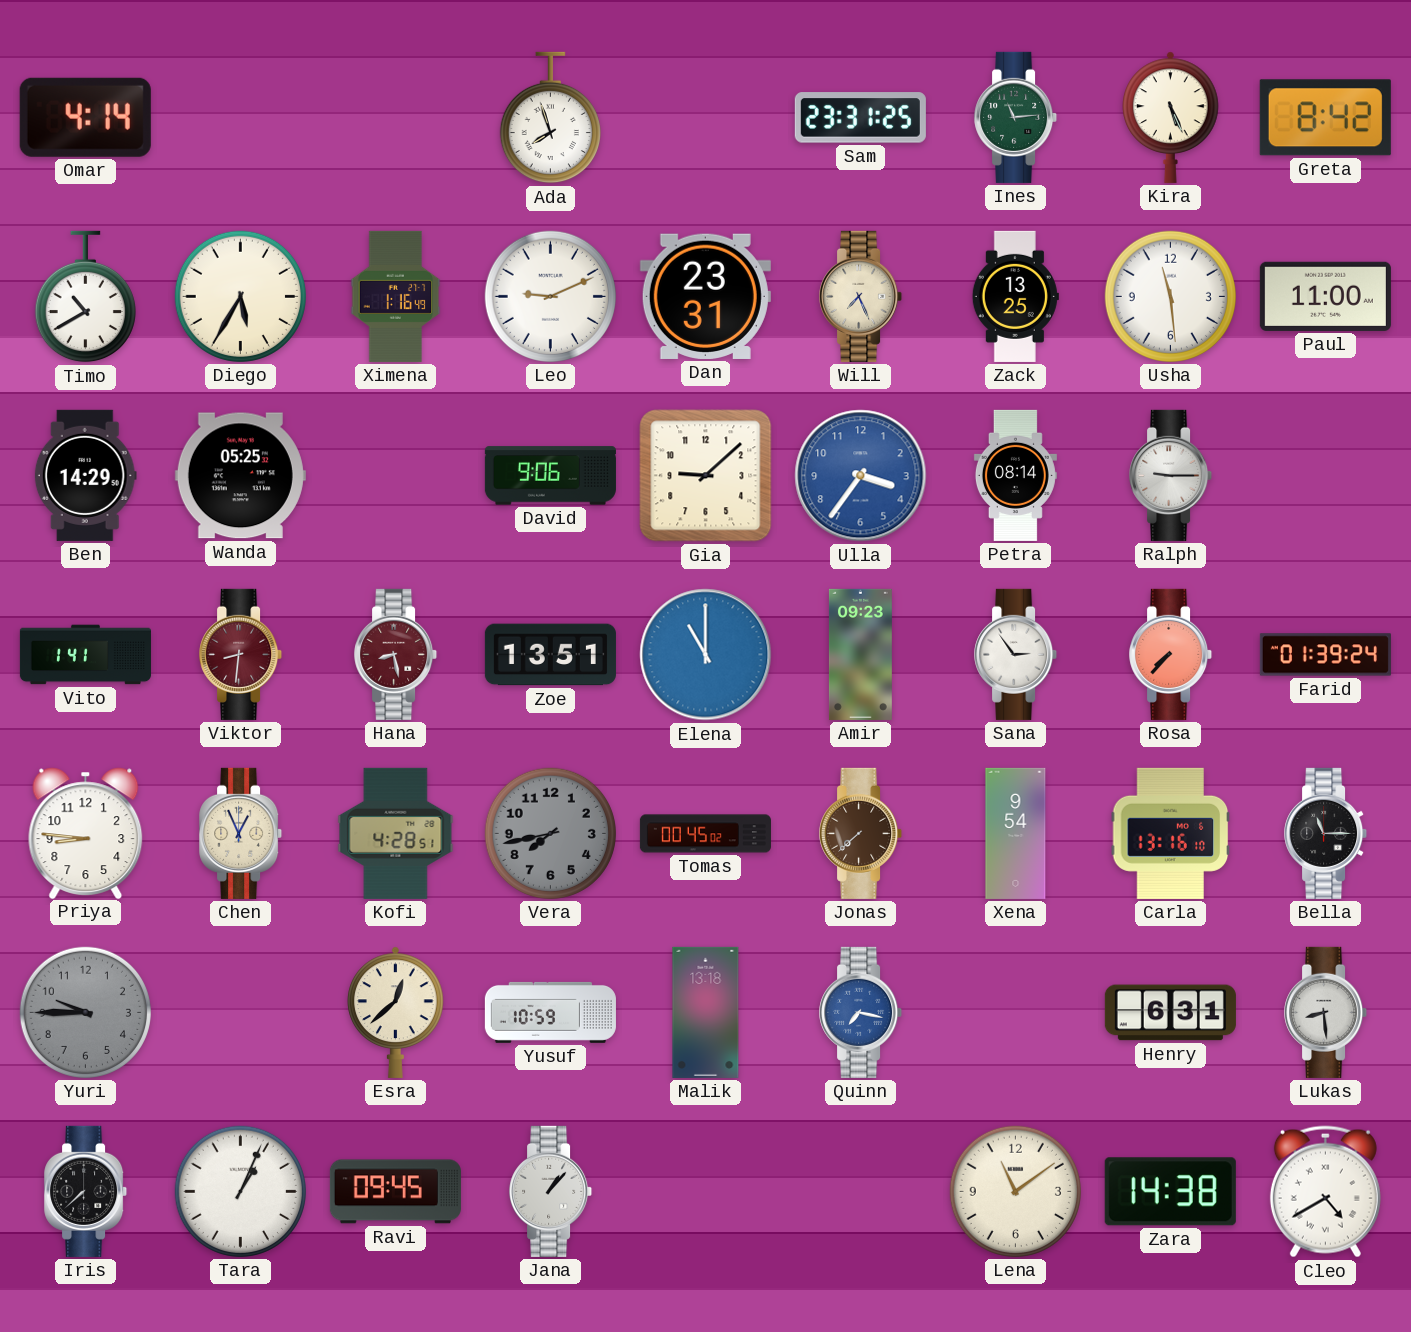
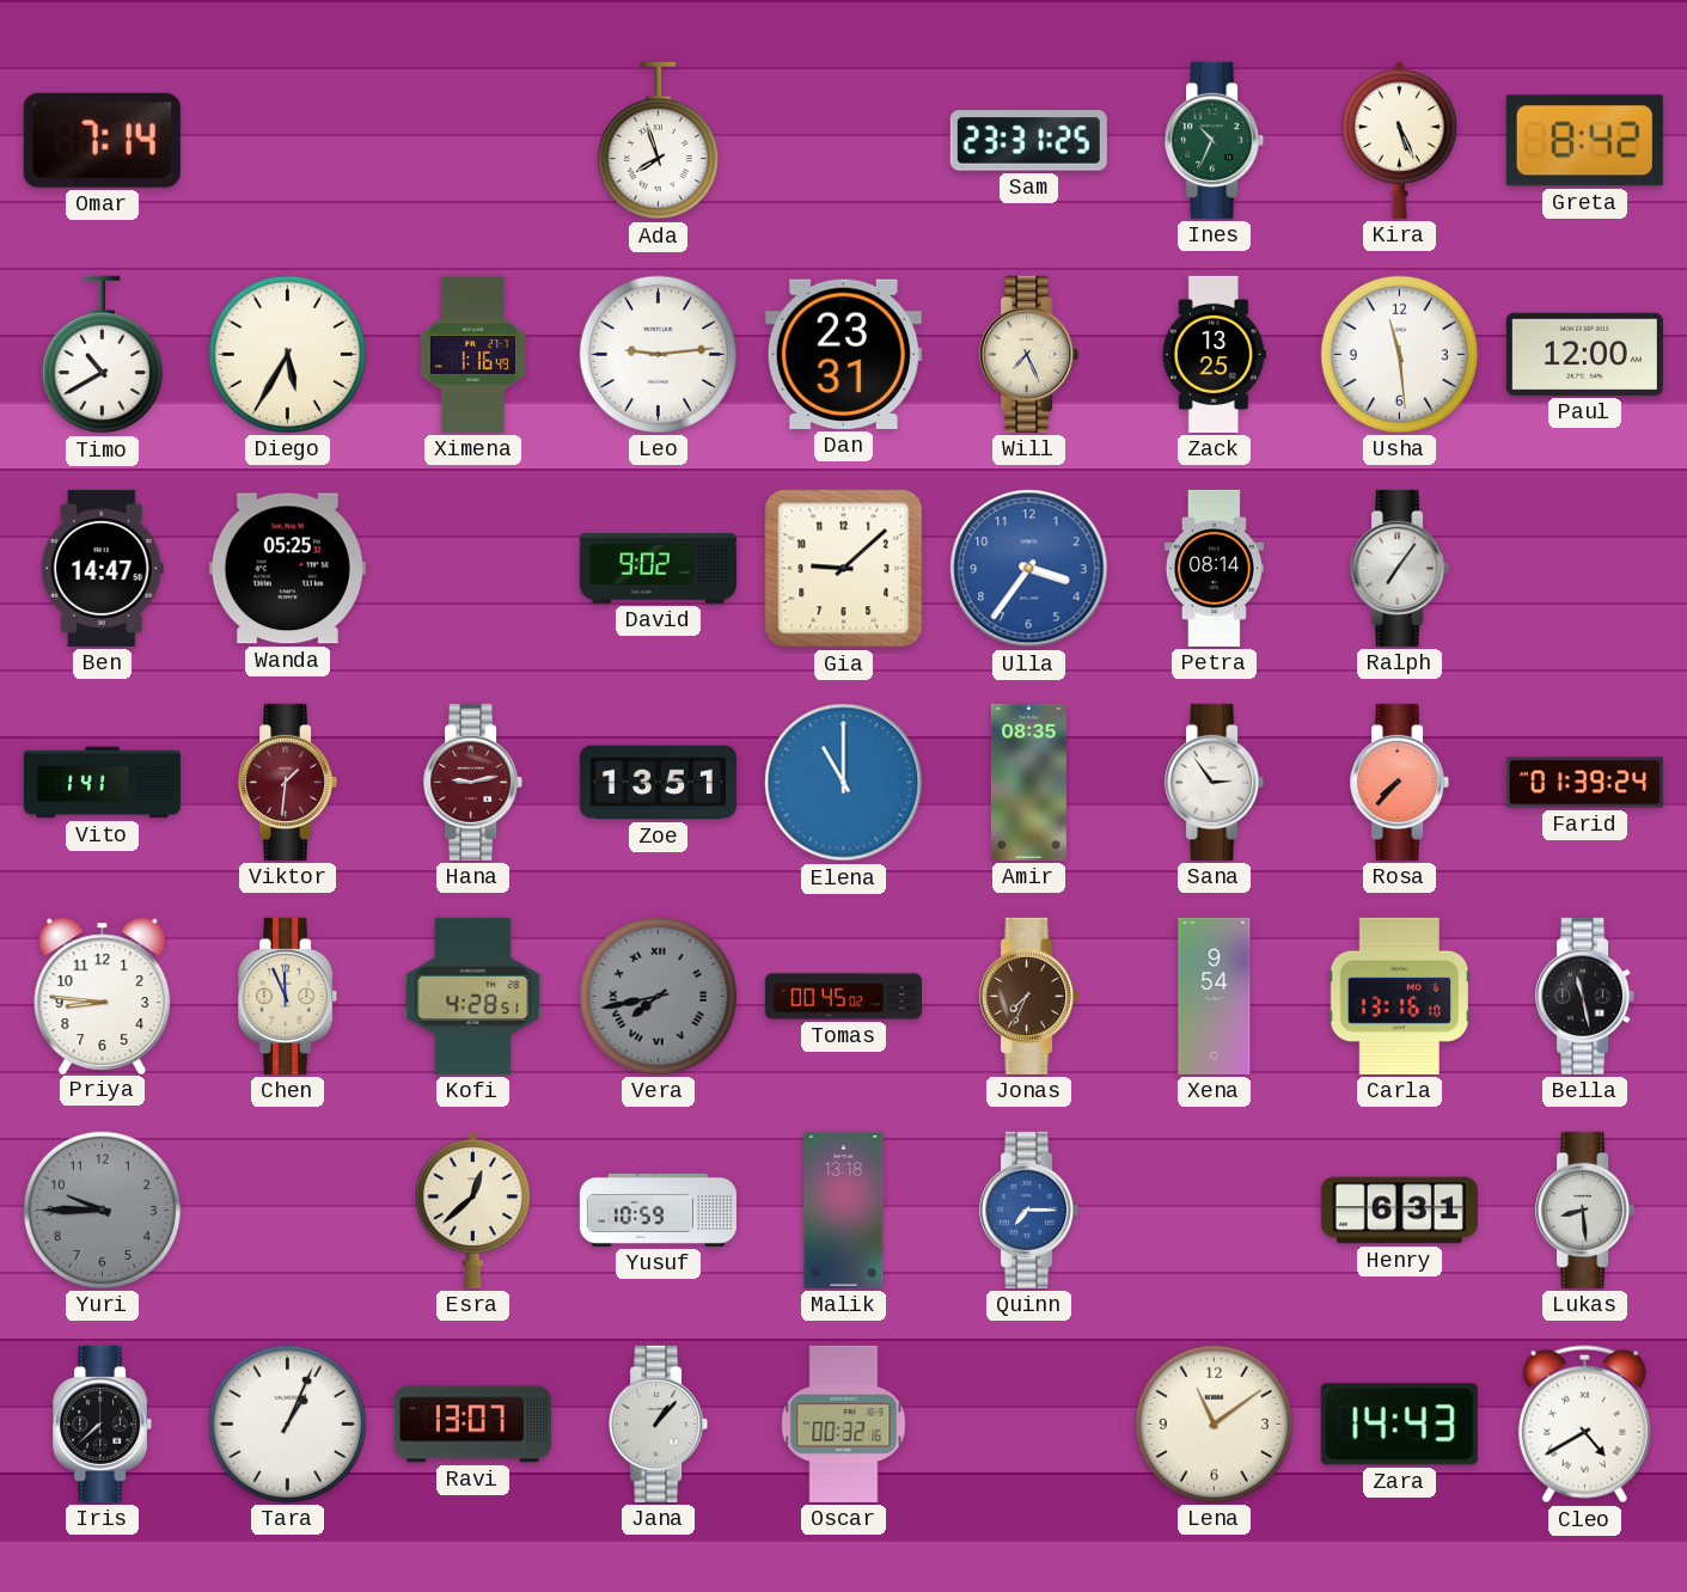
Omar: 4:14 -> 7:14
Ines: 11:14 -> 10:34
Leo: 9:11 -> 9:14
Paul: 11:00 -> 12:00
Ben: 14:29 -> 14:47
David: 9:06 -> 9:02
Ralph: 9:15 -> 7:06
Viktor: 8:31 -> 1:31
Hana: 8:28 -> 9:13
Amir: 09:23 -> 08:35
Chen: 12:56 -> 11:56
Vera numerals: Arabic -> Roman
Jonas: 7:38 -> 7:34
Bella: 11:15 -> 11:28
Quinn: 7:17 -> 7:15
Ravi: 09:45 -> 13:07
Oscar: none -> 00:32
Zara: 14:38 -> 14:43
